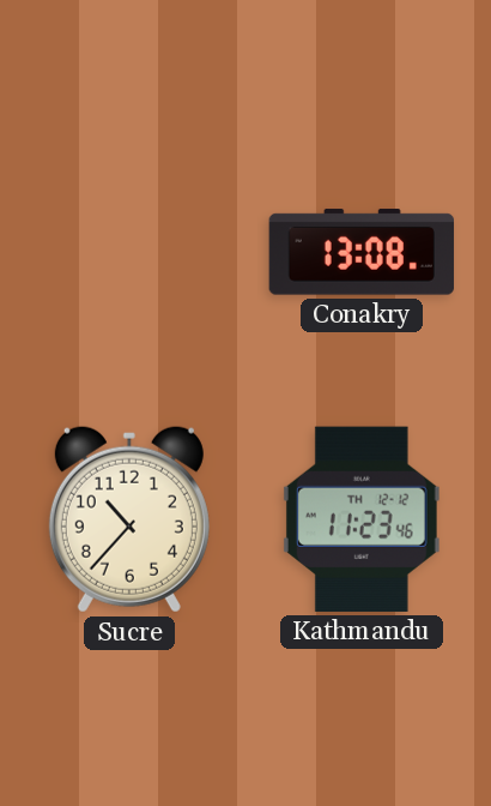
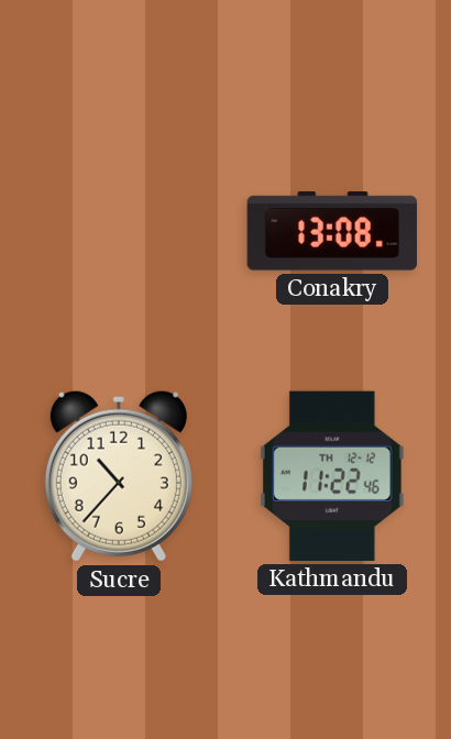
Kathmandu: 11:23 -> 11:22
